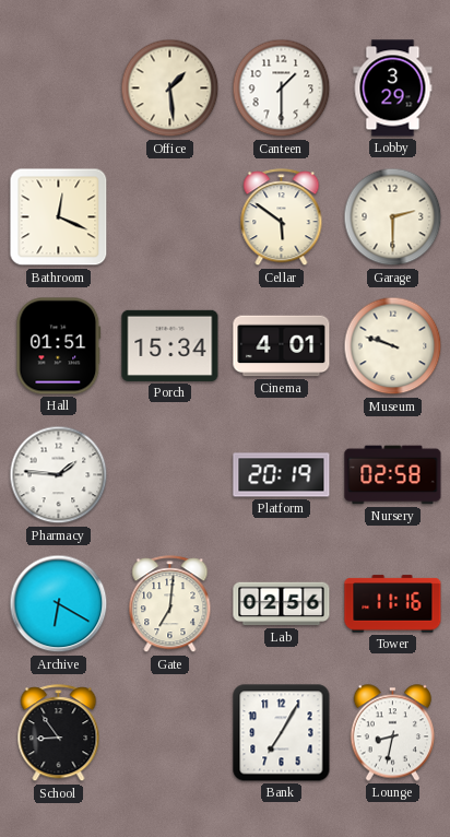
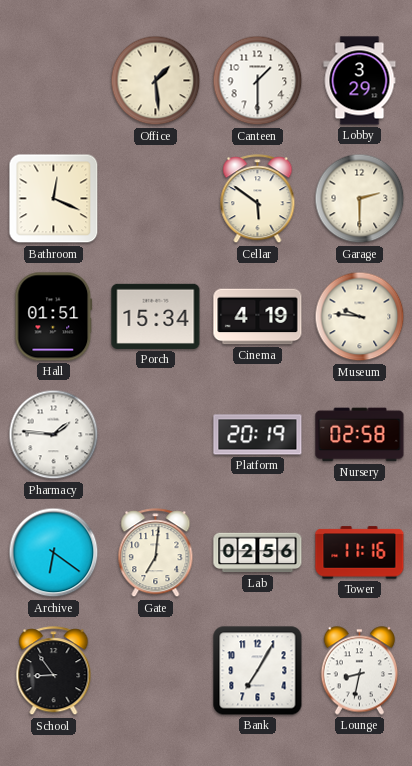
Cinema: 4:01 -> 4:19
Museum: 9:48 -> 9:46
Archive: 6:20 -> 6:21
